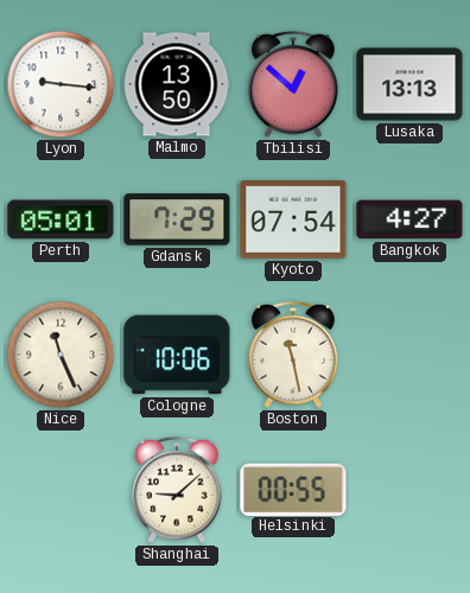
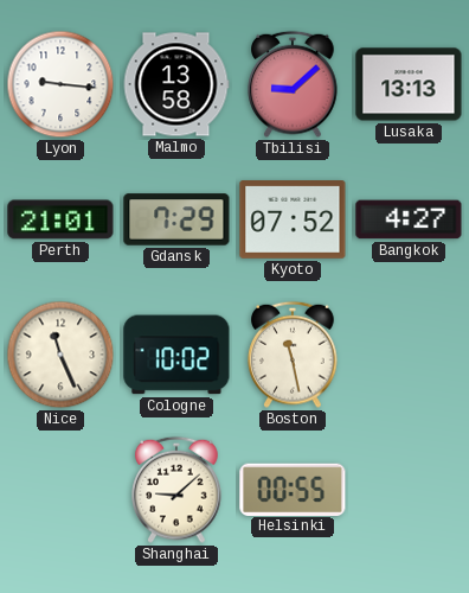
Malmo: 13:50 -> 13:58
Tbilisi: 12:52 -> 9:08
Perth: 05:01 -> 21:01
Kyoto: 07:54 -> 07:52
Cologne: 10:06 -> 10:02
